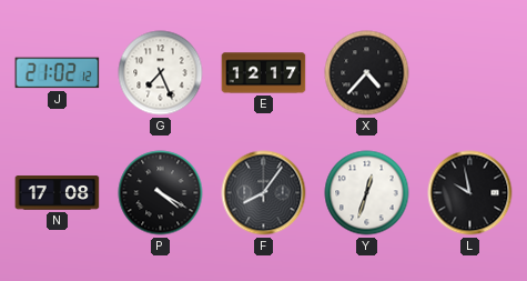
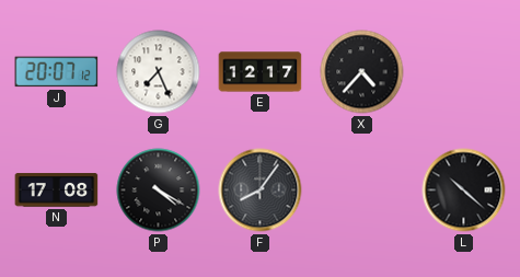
J: 21:02 -> 20:07
Y: 12:33 -> none
L: 9:58 -> 10:22
